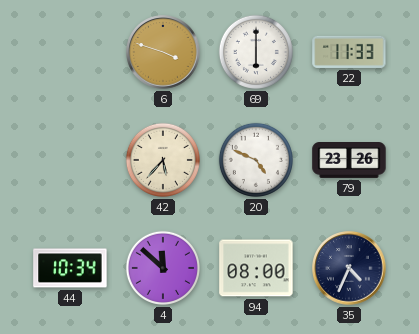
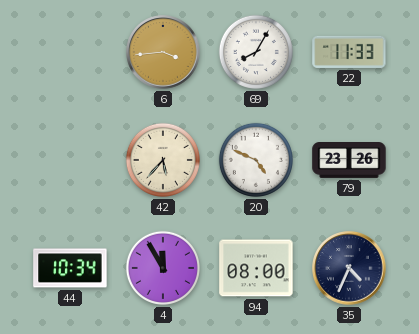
6: 3:48 -> 3:44
69: 6:00 -> 8:05
4: 11:52 -> 11:55
